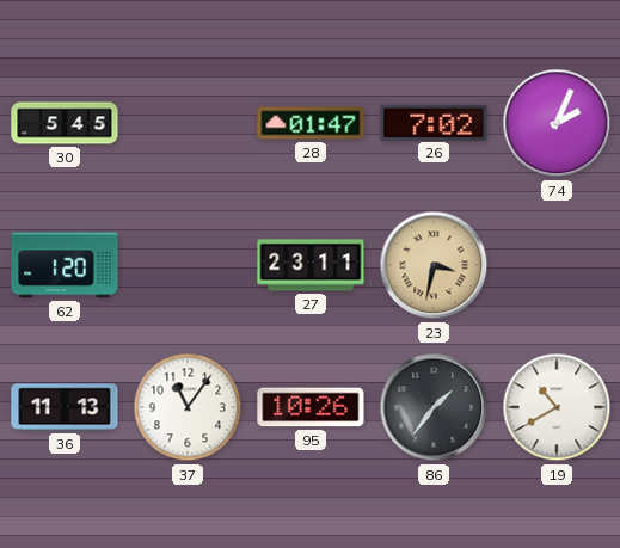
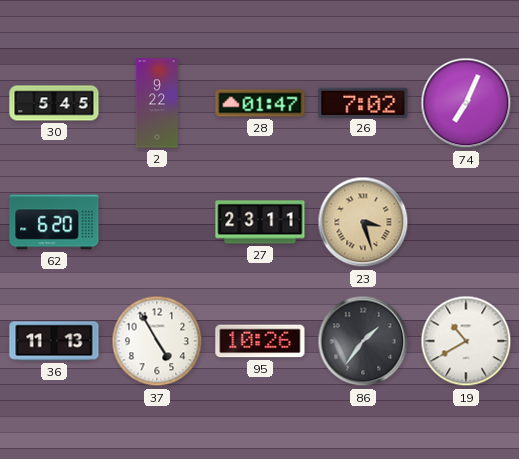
2: none -> 9:22
74: 2:04 -> 7:04
62: 1:20 -> 6:20
23: 3:32 -> 3:27
37: 11:06 -> 4:55
